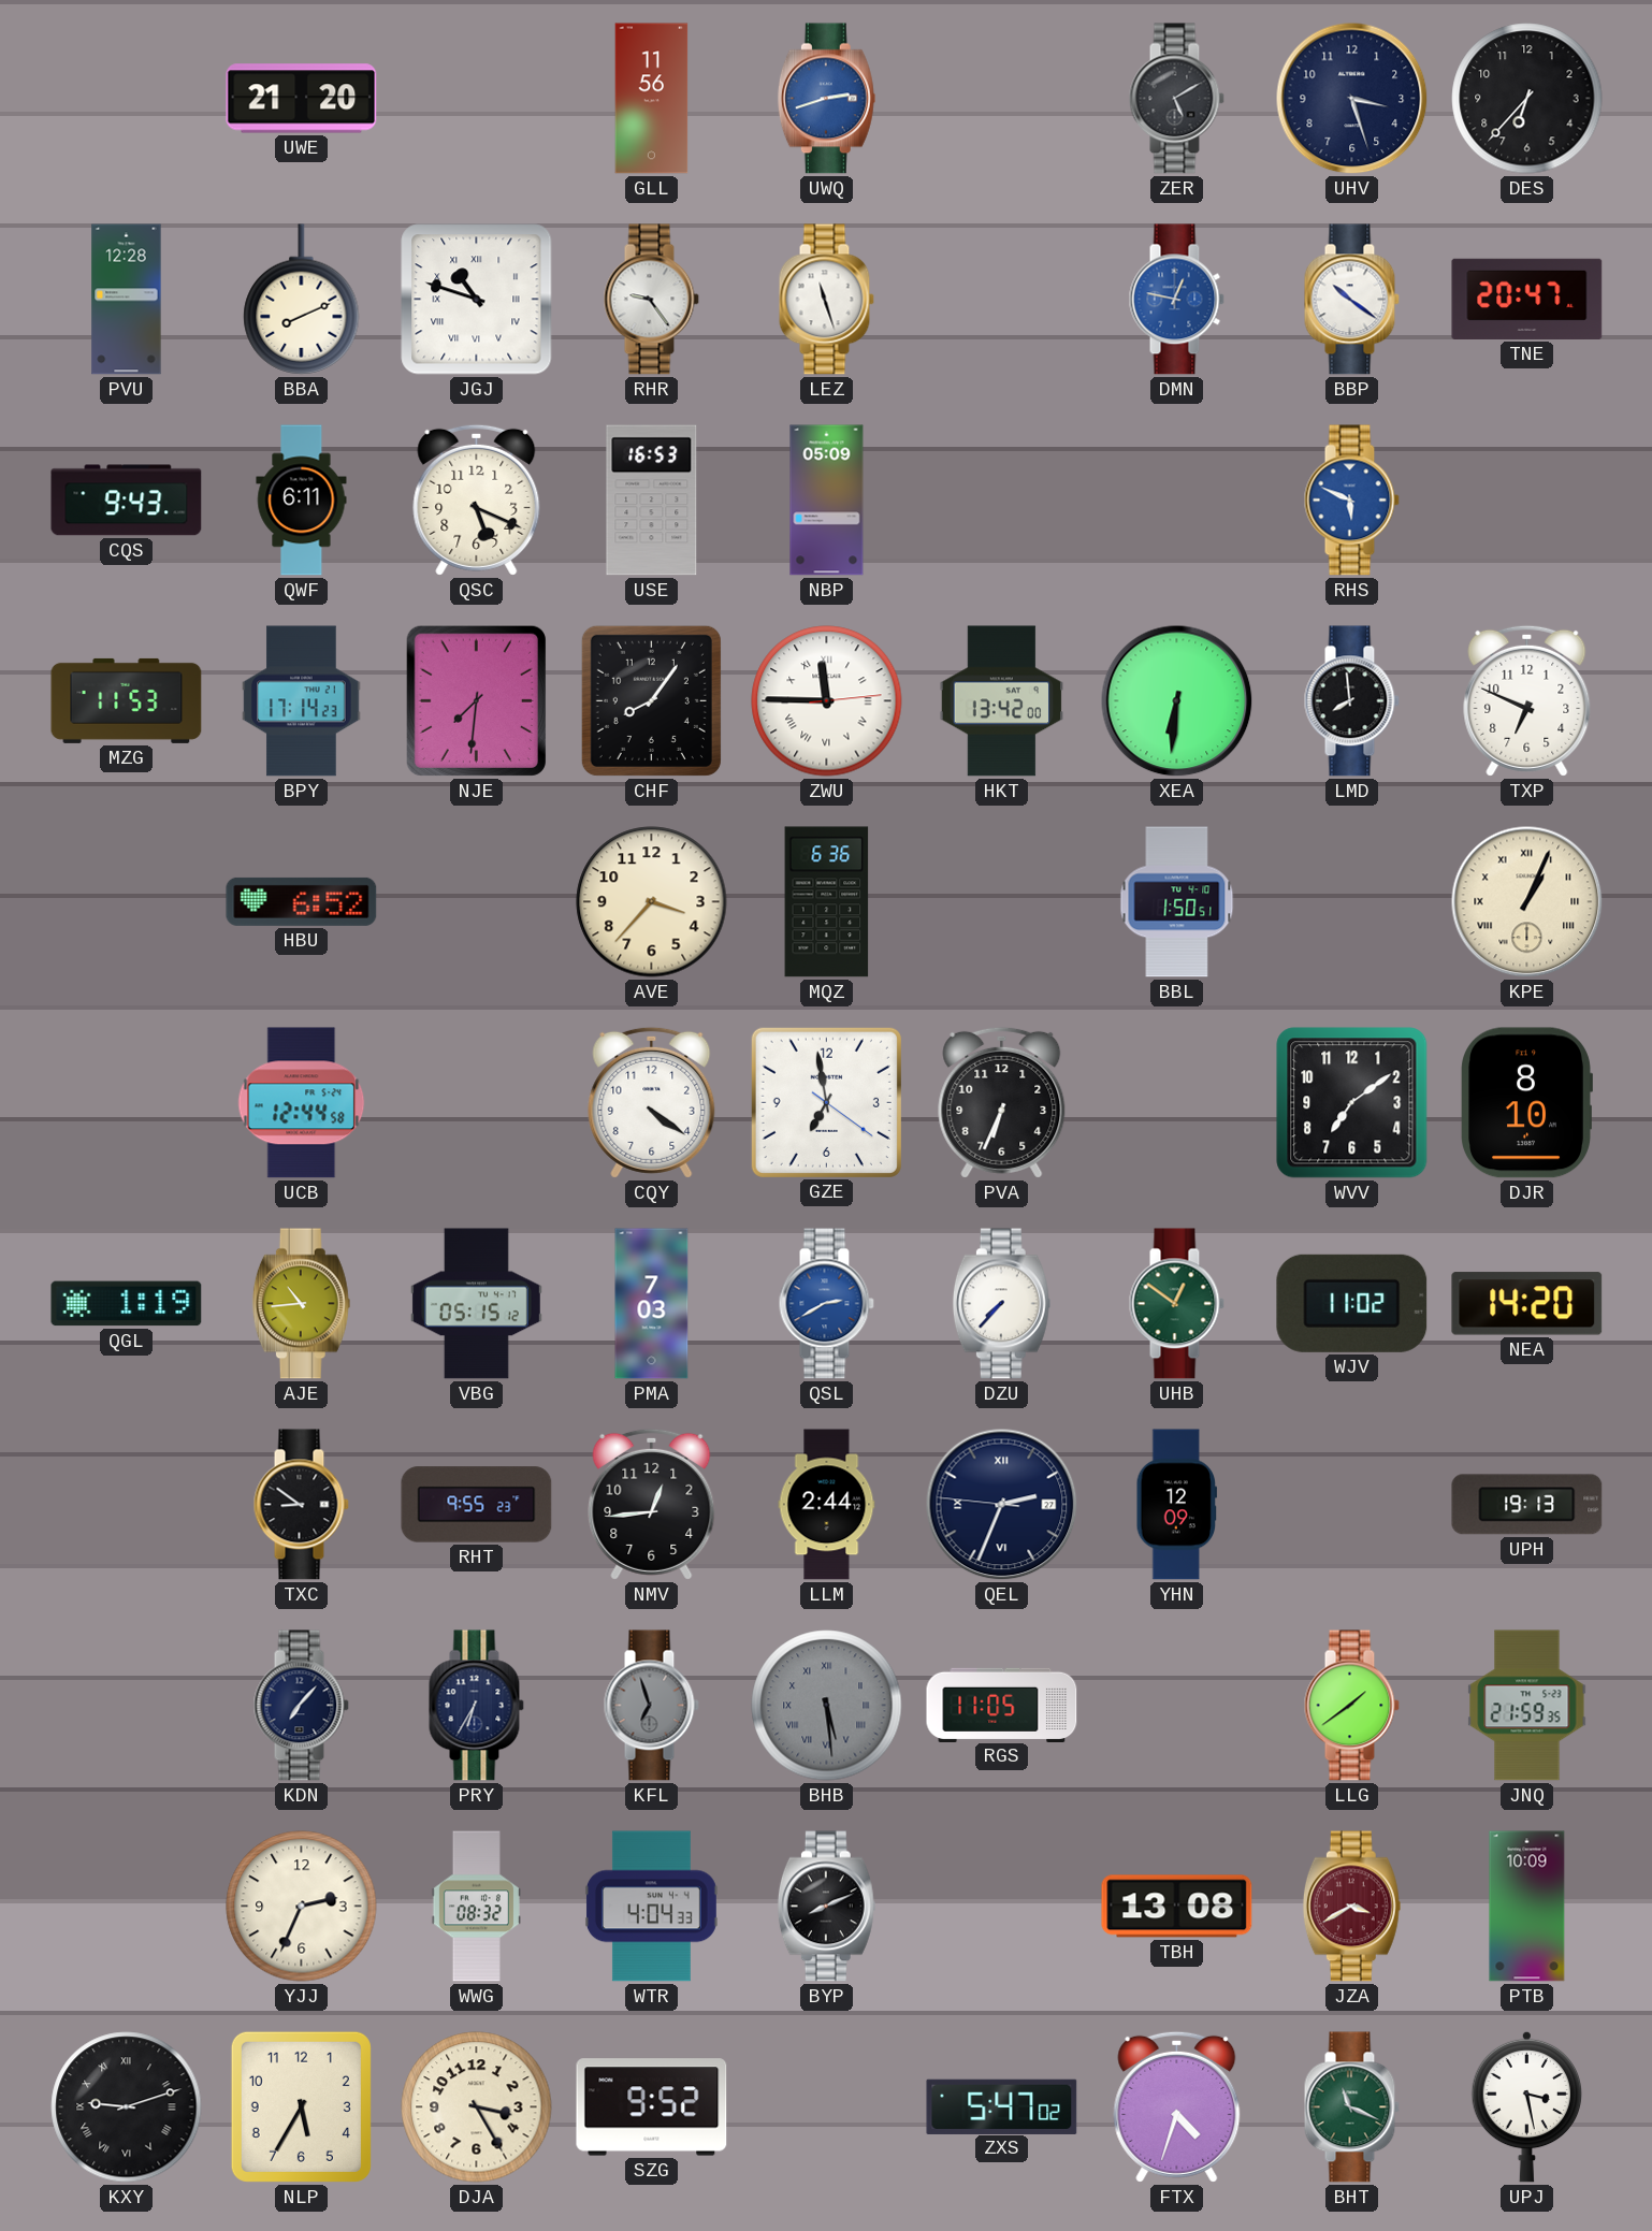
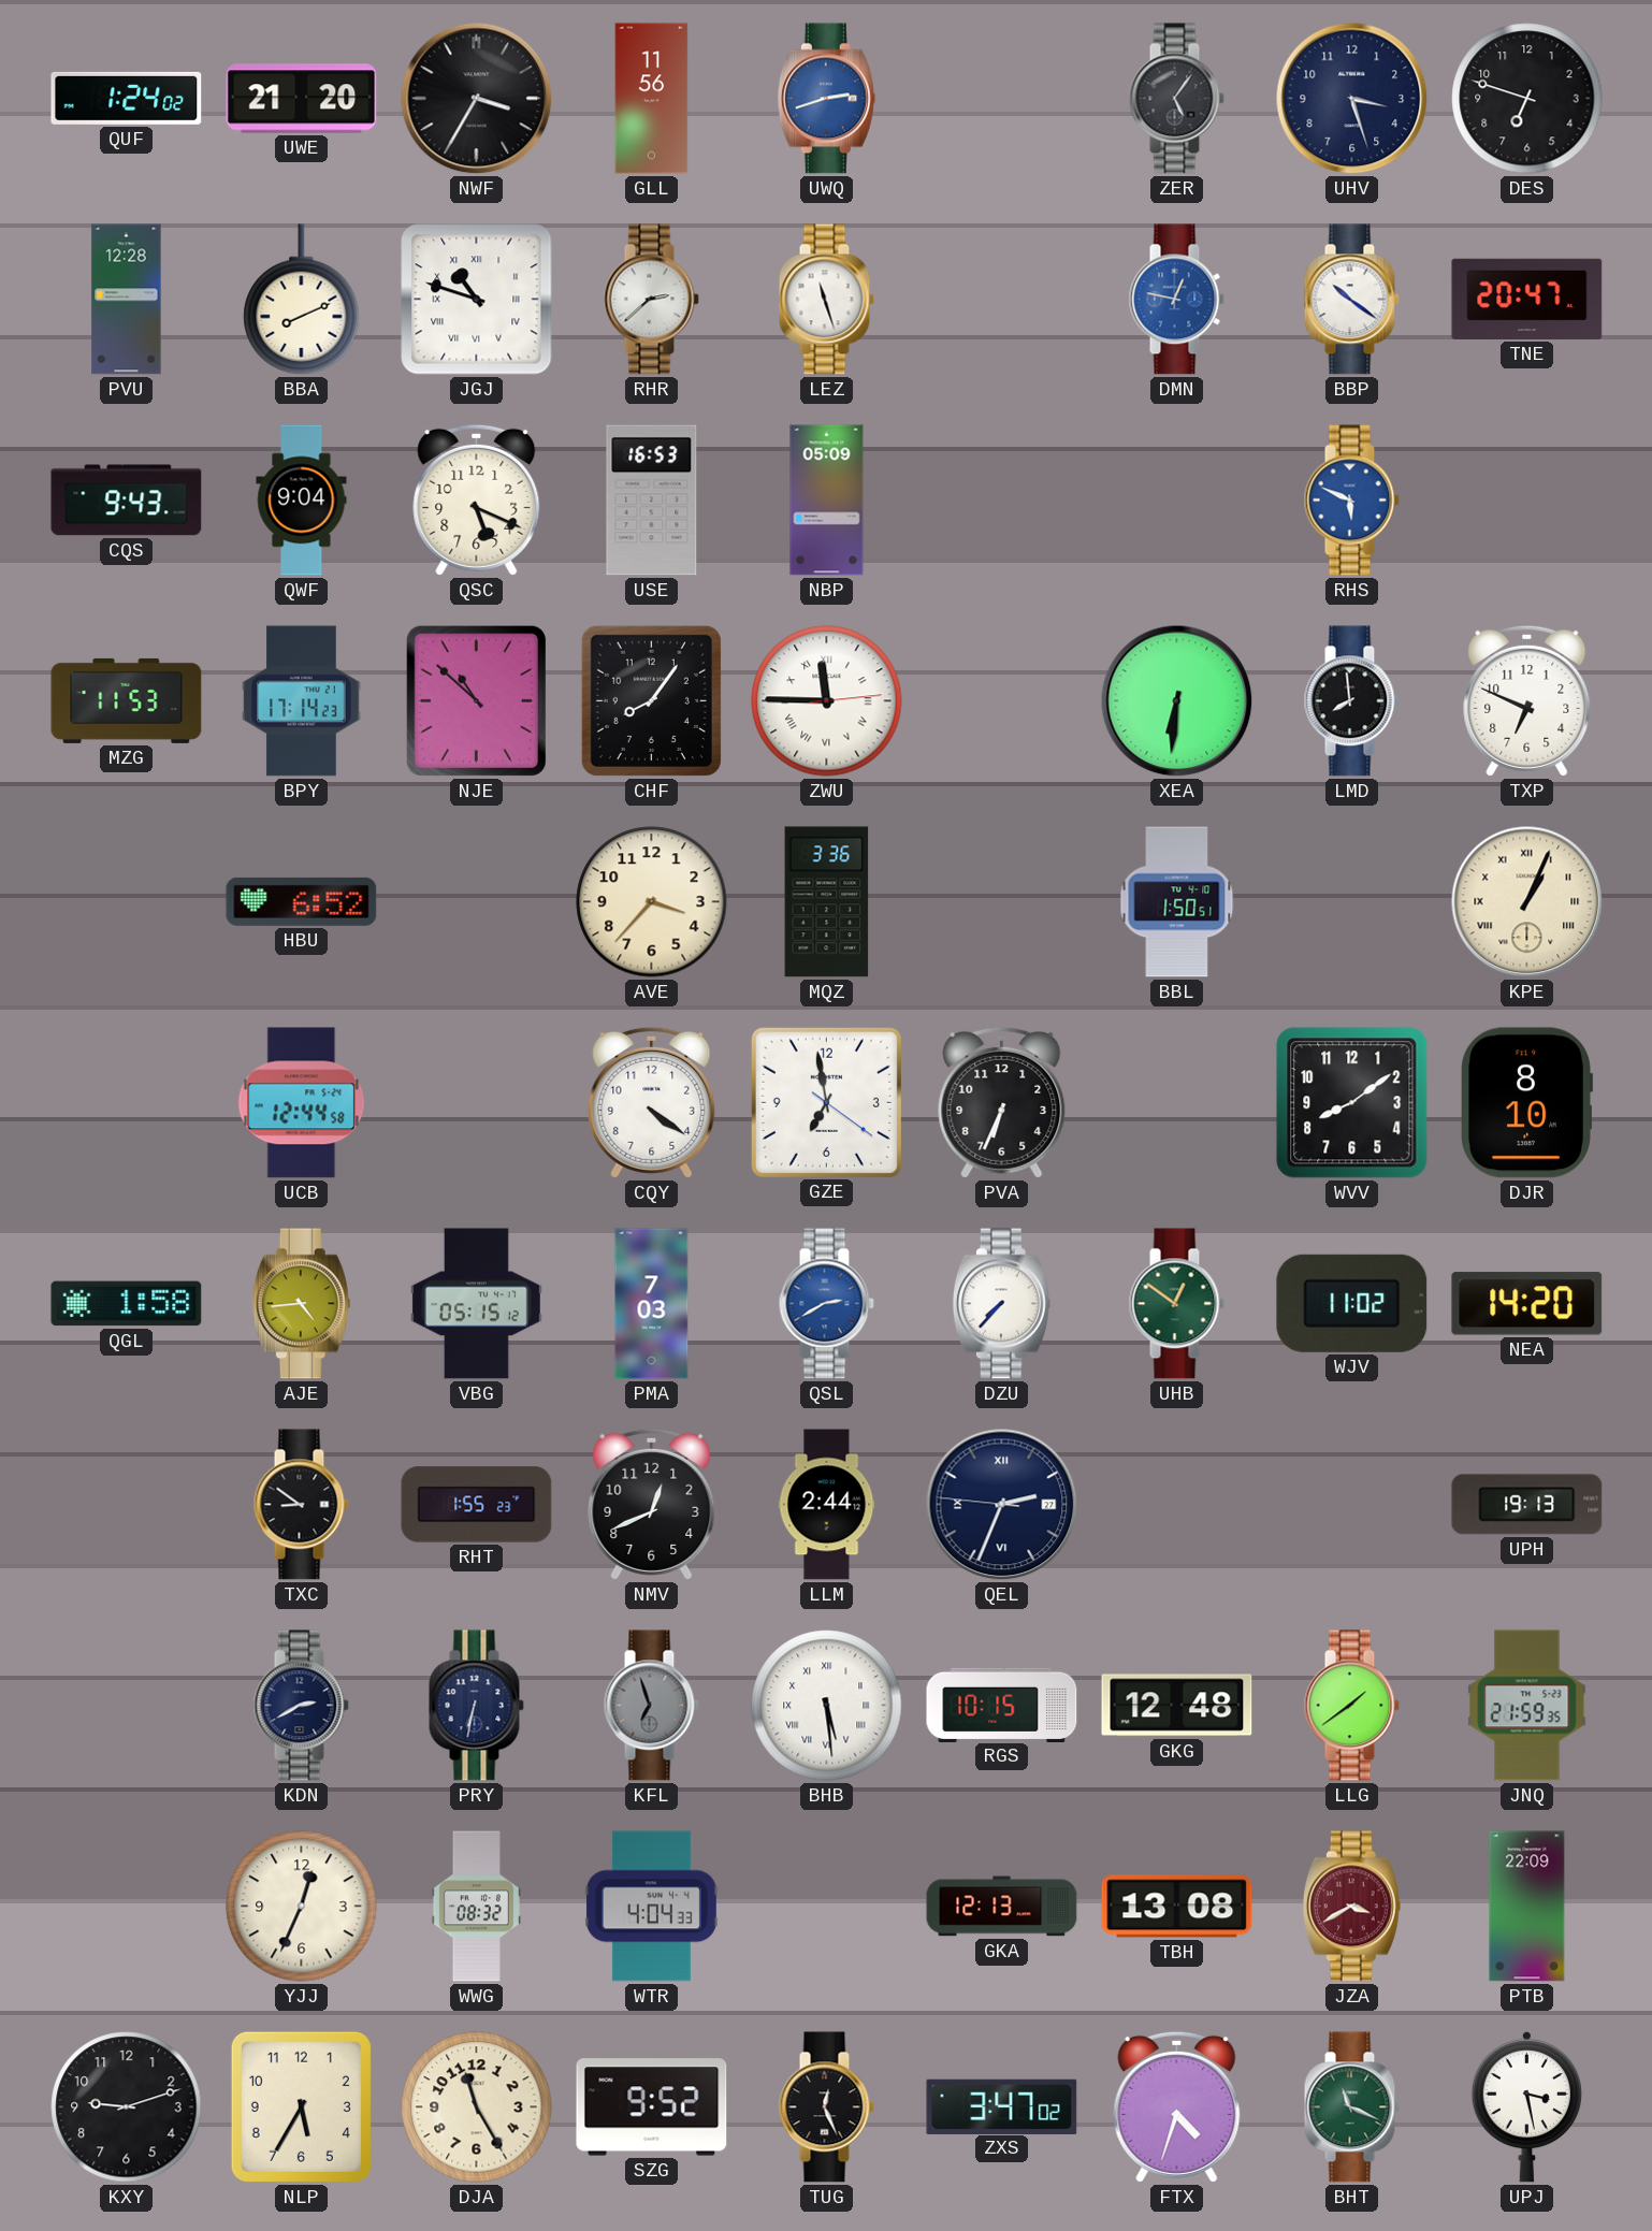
QUF: none -> 1:24
NWF: none -> 3:35
ZER: 5:10 -> 5:06
DES: 6:37 -> 6:48
RHR: 9:24 -> 2:38
QWF: 6:11 -> 9:04
NJE: 7:31 -> 10:52
HKT: 13:42 -> none
MQZ: 6:36 -> 3:36
WVV: 7:09 -> 8:09
QGL: 1:19 -> 1:58
AJE: 10:44 -> 4:44
RHT: 9:55 -> 1:55
NMV: 12:44 -> 12:41
YHN: 12:09 -> none
KDN: 7:07 -> 2:40
PRY: 6:35 -> 6:32
BHB dial: grey -> white
RGS: 11:05 -> 10:15
GKG: none -> 12:48
YJJ: 2:34 -> 12:34
BYP: 8:11 -> none
GKA: none -> 12:13
PTB: 10:09 -> 22:09
KXY numerals: Roman -> Arabic
DJA: 3:25 -> 11:25
TUG: none -> 12:26
ZXS: 5:47 -> 3:47
